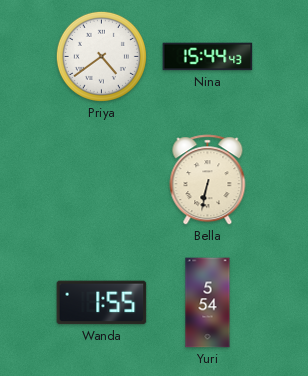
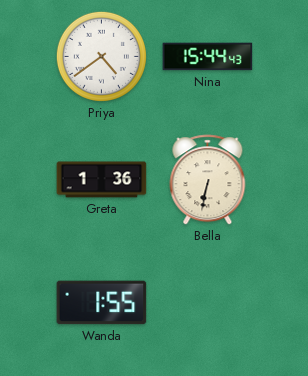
Greta: none -> 1:36
Yuri: 5:54 -> none
